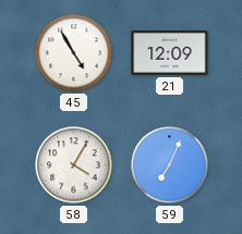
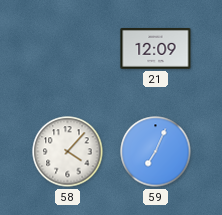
45: 4:55 -> none
58: 4:05 -> 4:07
